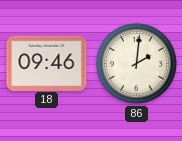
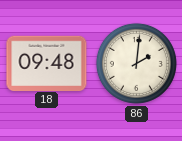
18: 09:46 -> 09:48
